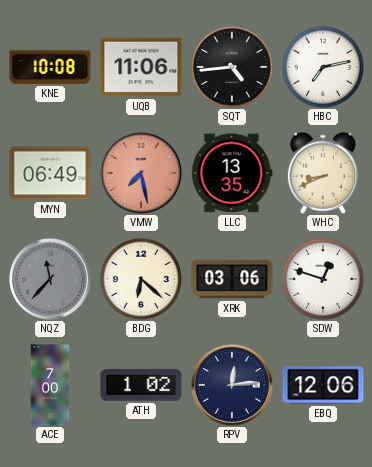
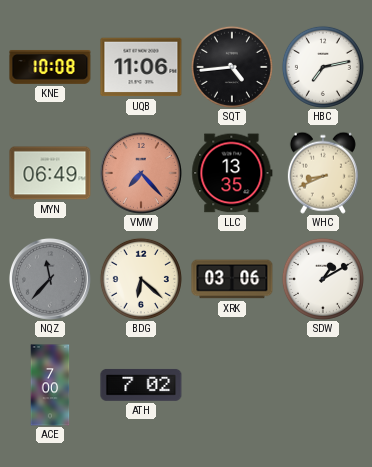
VMW: 7:28 -> 7:23
SDW: 12:48 -> 1:10
ATH: 1:02 -> 7:02
RPV: 12:14 -> none
EBQ: 12:06 -> none
